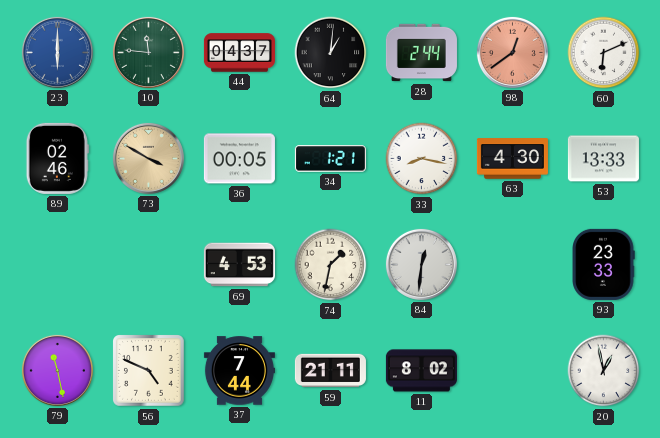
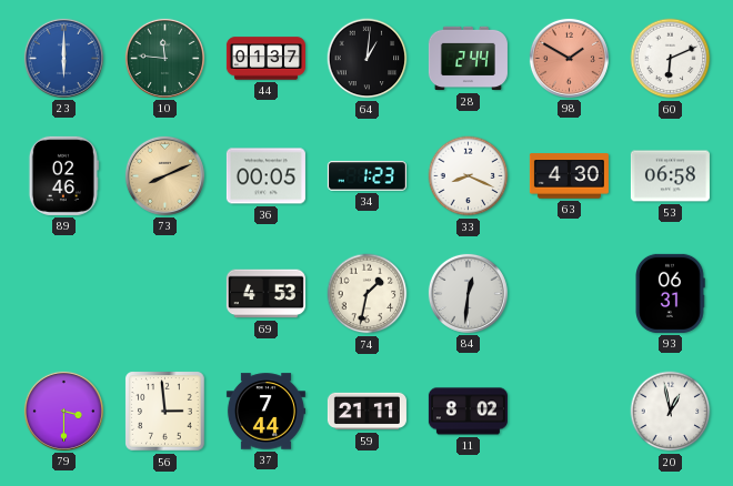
44: 04:37 -> 01:37
98: 12:39 -> 1:50
73: 3:50 -> 8:11
34: 1:21 -> 1:23
33: 8:17 -> 8:19
53: 13:33 -> 06:58
93: 23:33 -> 06:31
79: 11:28 -> 3:30
56: 4:49 -> 2:59
